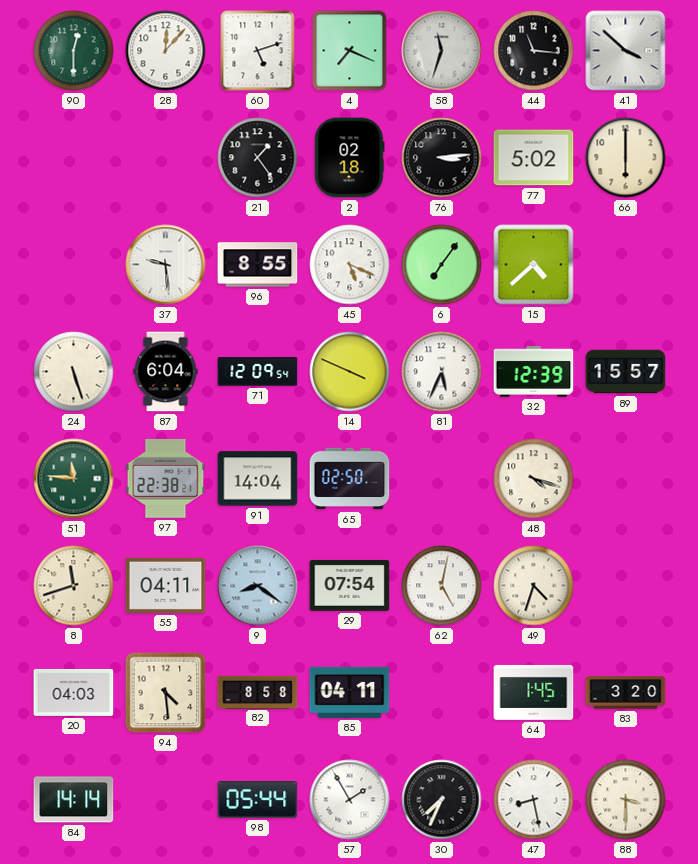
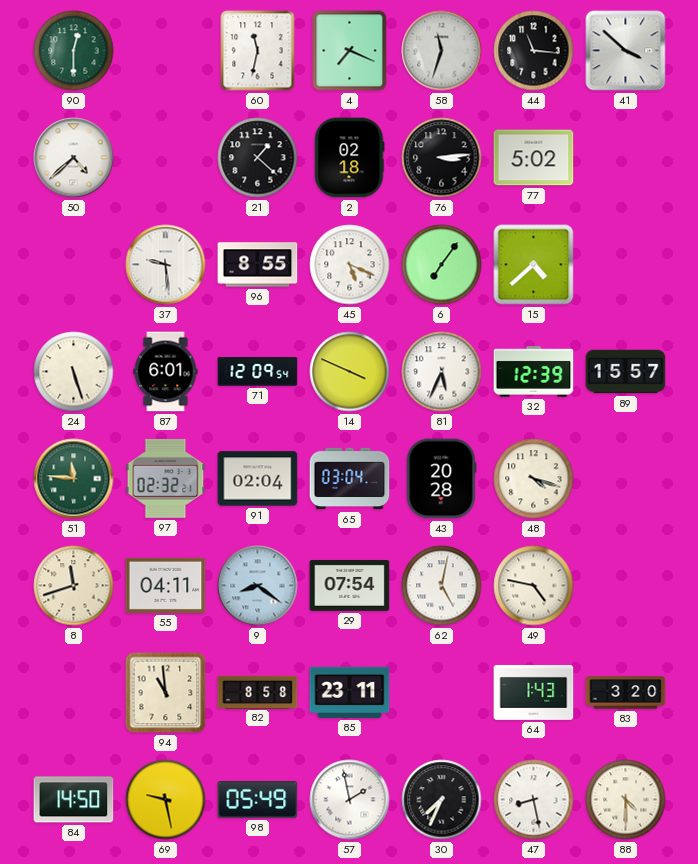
28: 12:07 -> none
60: 5:12 -> 11:32
50: none -> 4:38
21: 1:24 -> 1:22
66: 6:00 -> none
87: 6:04 -> 6:01
97: 22:38 -> 02:32
91: 14:04 -> 02:04
65: 02:50 -> 03:04
43: none -> 20:28
49: 4:33 -> 4:47
20: 04:03 -> none
94: 4:29 -> 10:59
85: 04:11 -> 23:11
64: 1:45 -> 1:43
84: 14:14 -> 14:50
69: none -> 9:28
98: 05:44 -> 05:49
57: 1:55 -> 1:58
88: 3:30 -> 4:30
